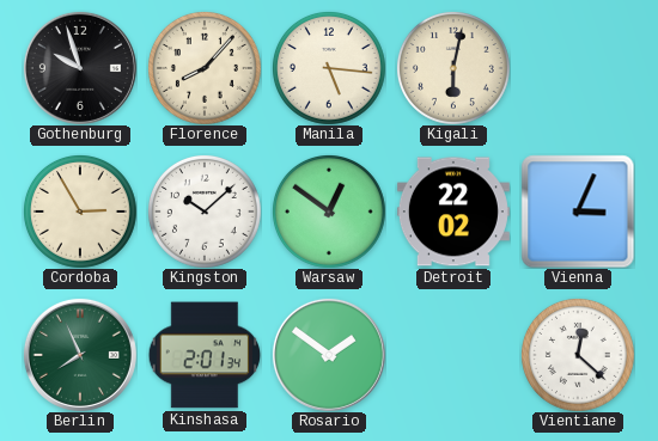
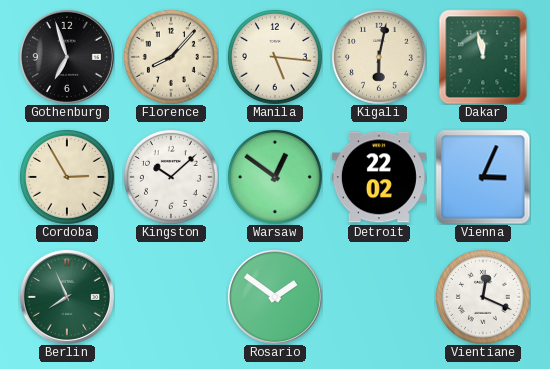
Gothenburg: 9:57 -> 6:57
Dakar: none -> 11:58
Kinshasa: 2:01 -> none
Vientiane: 12:22 -> 12:19
